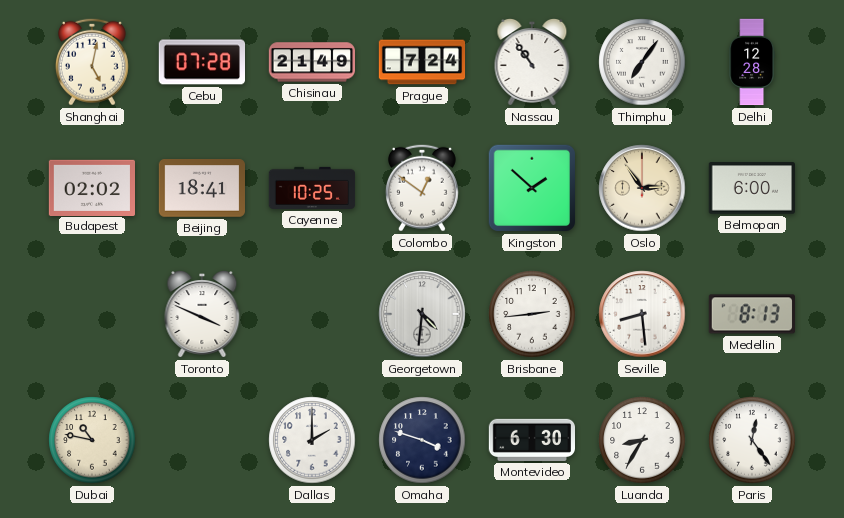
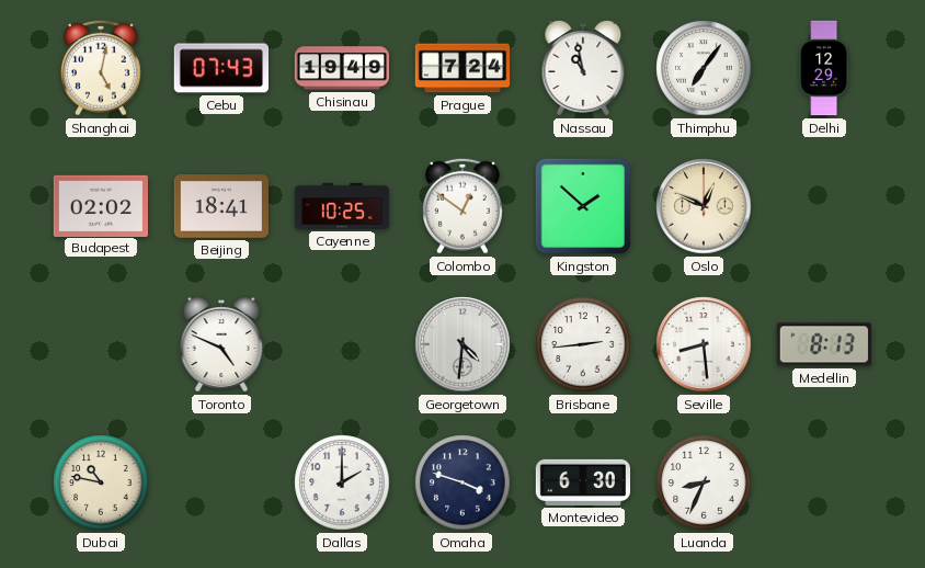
Cebu: 07:28 -> 07:43
Chisinau: 21:49 -> 19:49
Nassau: 10:54 -> 10:58
Delhi: 12:28 -> 12:29
Oslo: 2:54 -> 12:49
Belmopan: 6:00 -> none
Toronto: 3:49 -> 4:49
Luanda: 8:35 -> 8:34
Paris: 12:24 -> none
